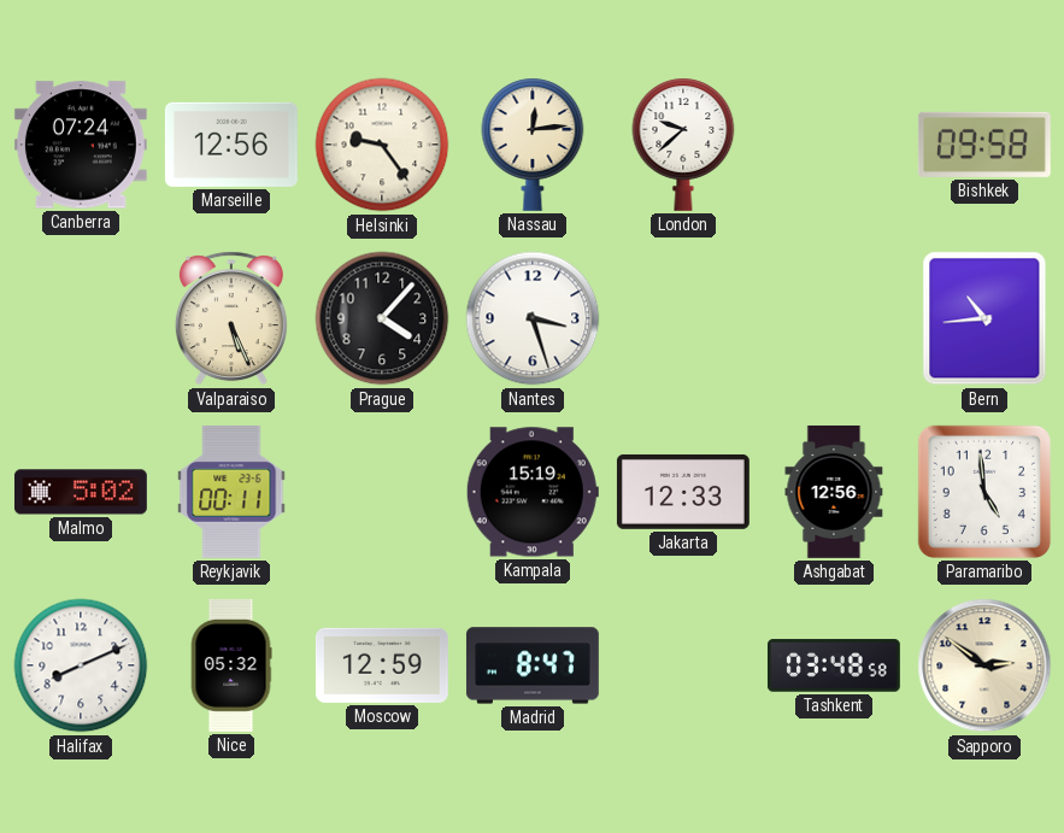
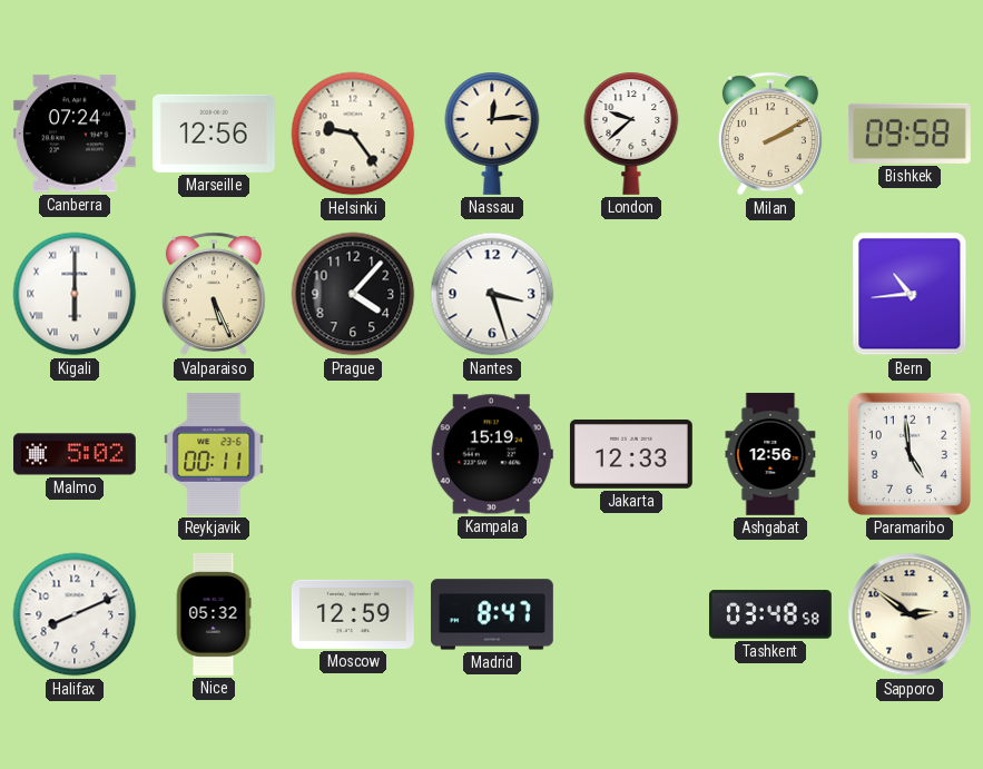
Milan: none -> 2:10
Kigali: none -> 6:00
